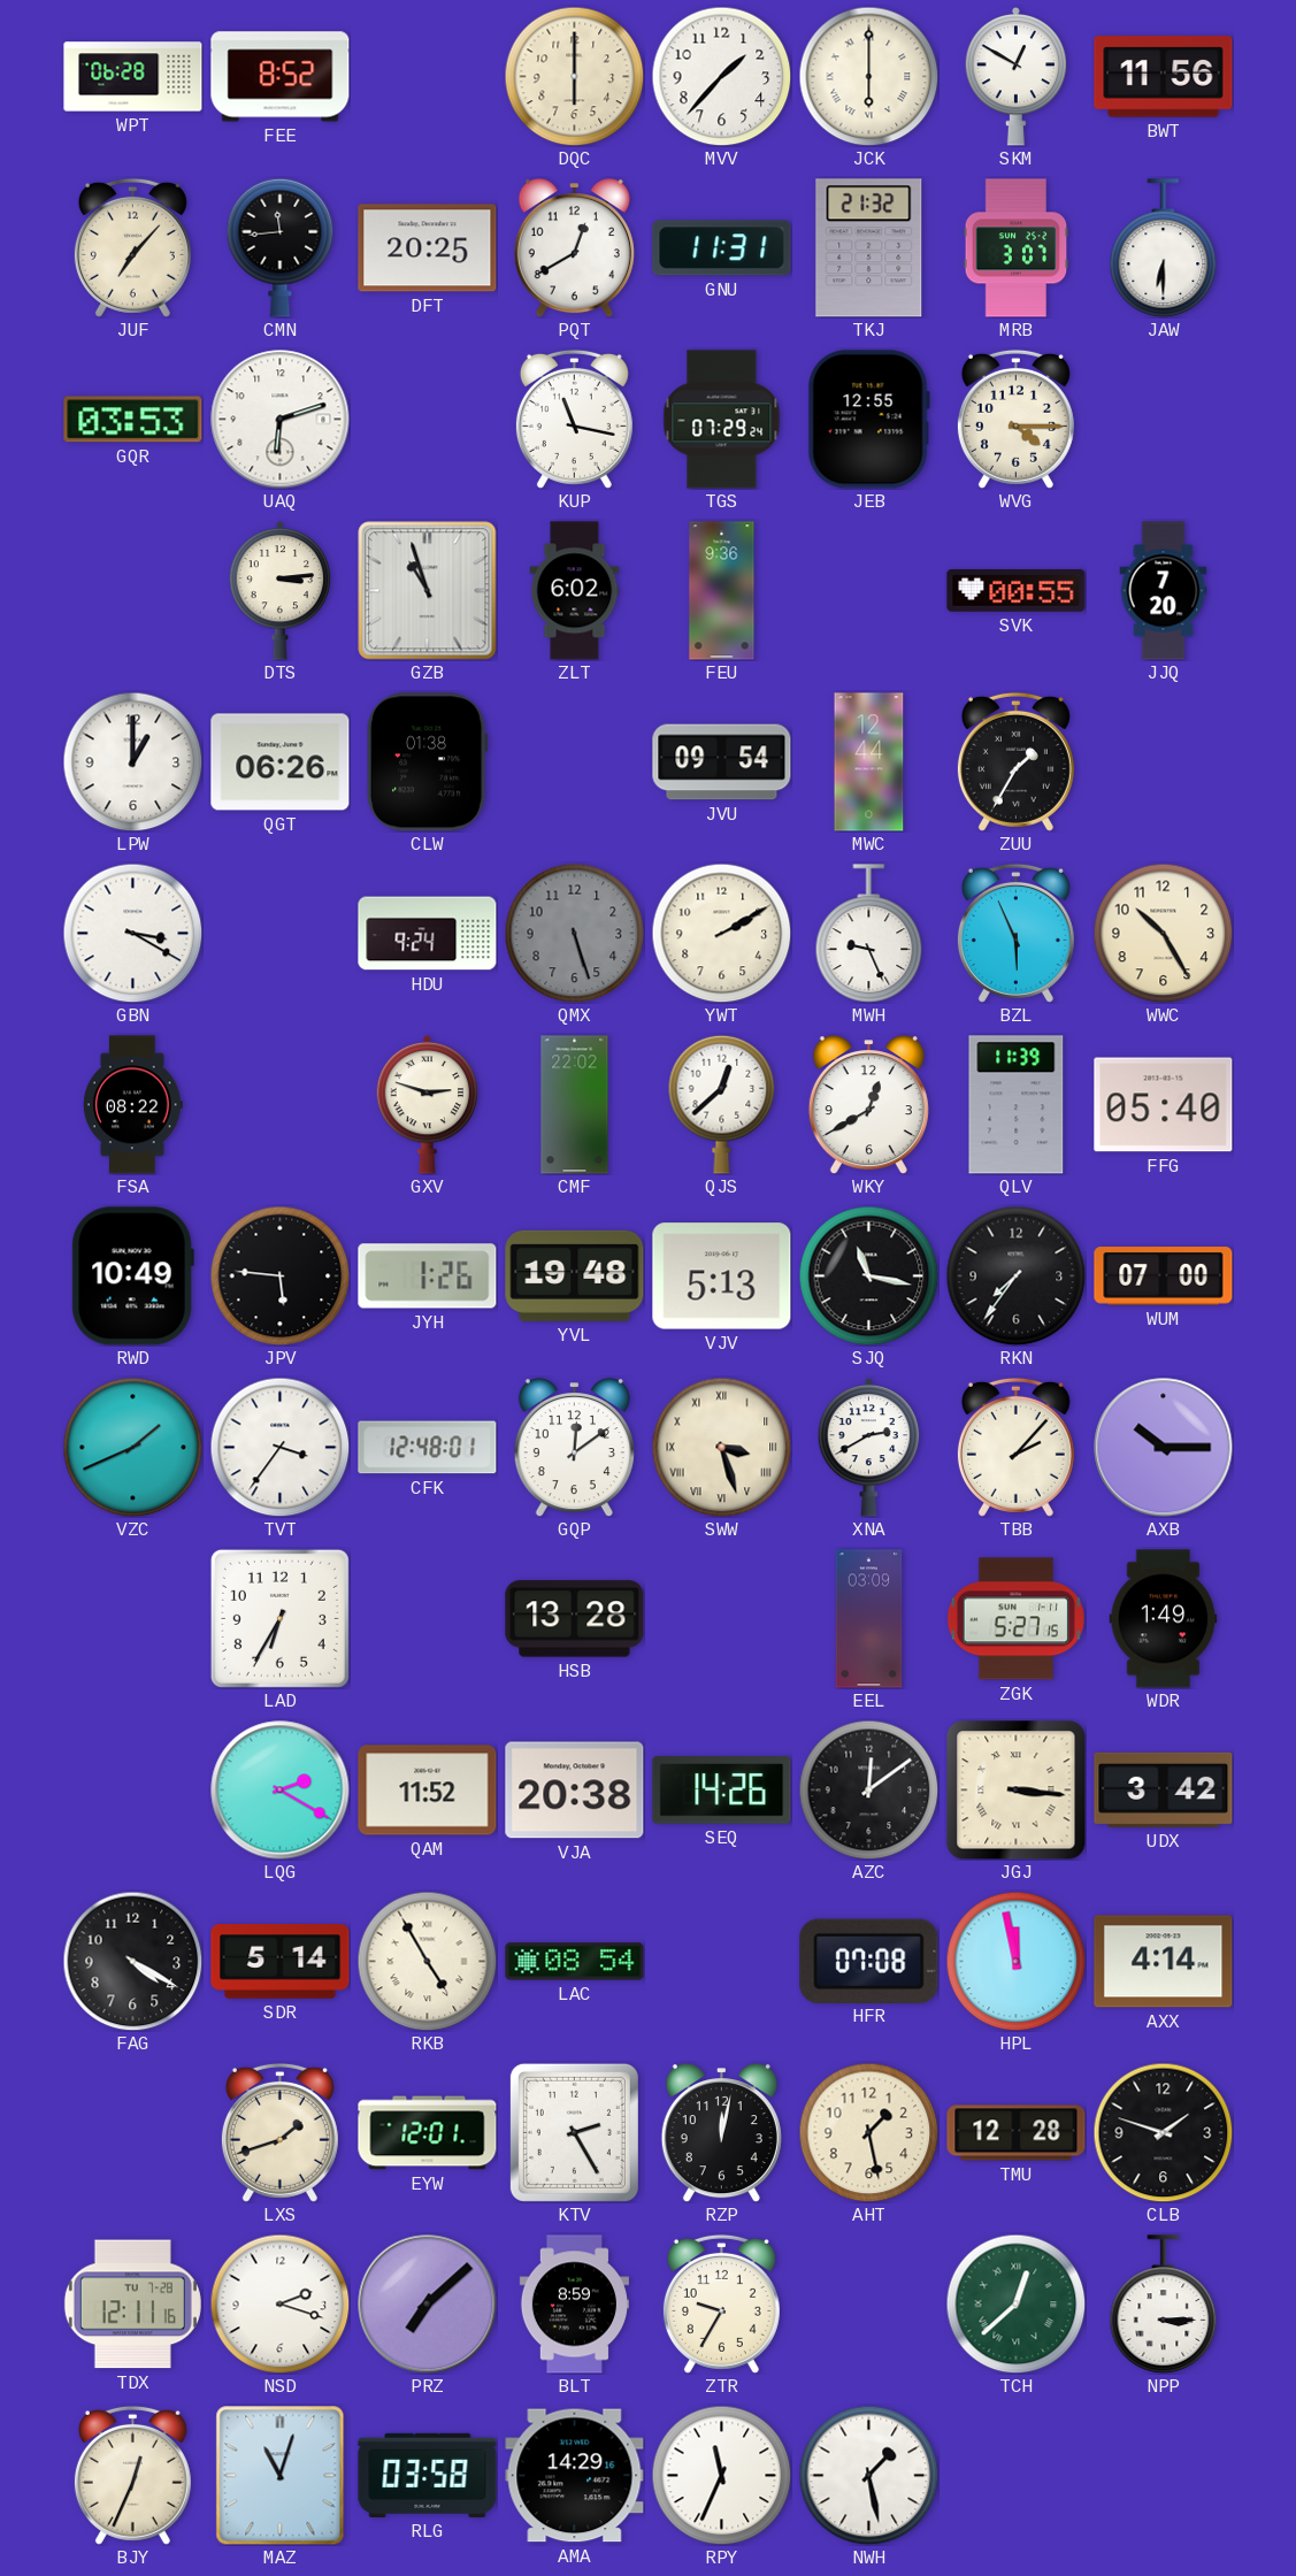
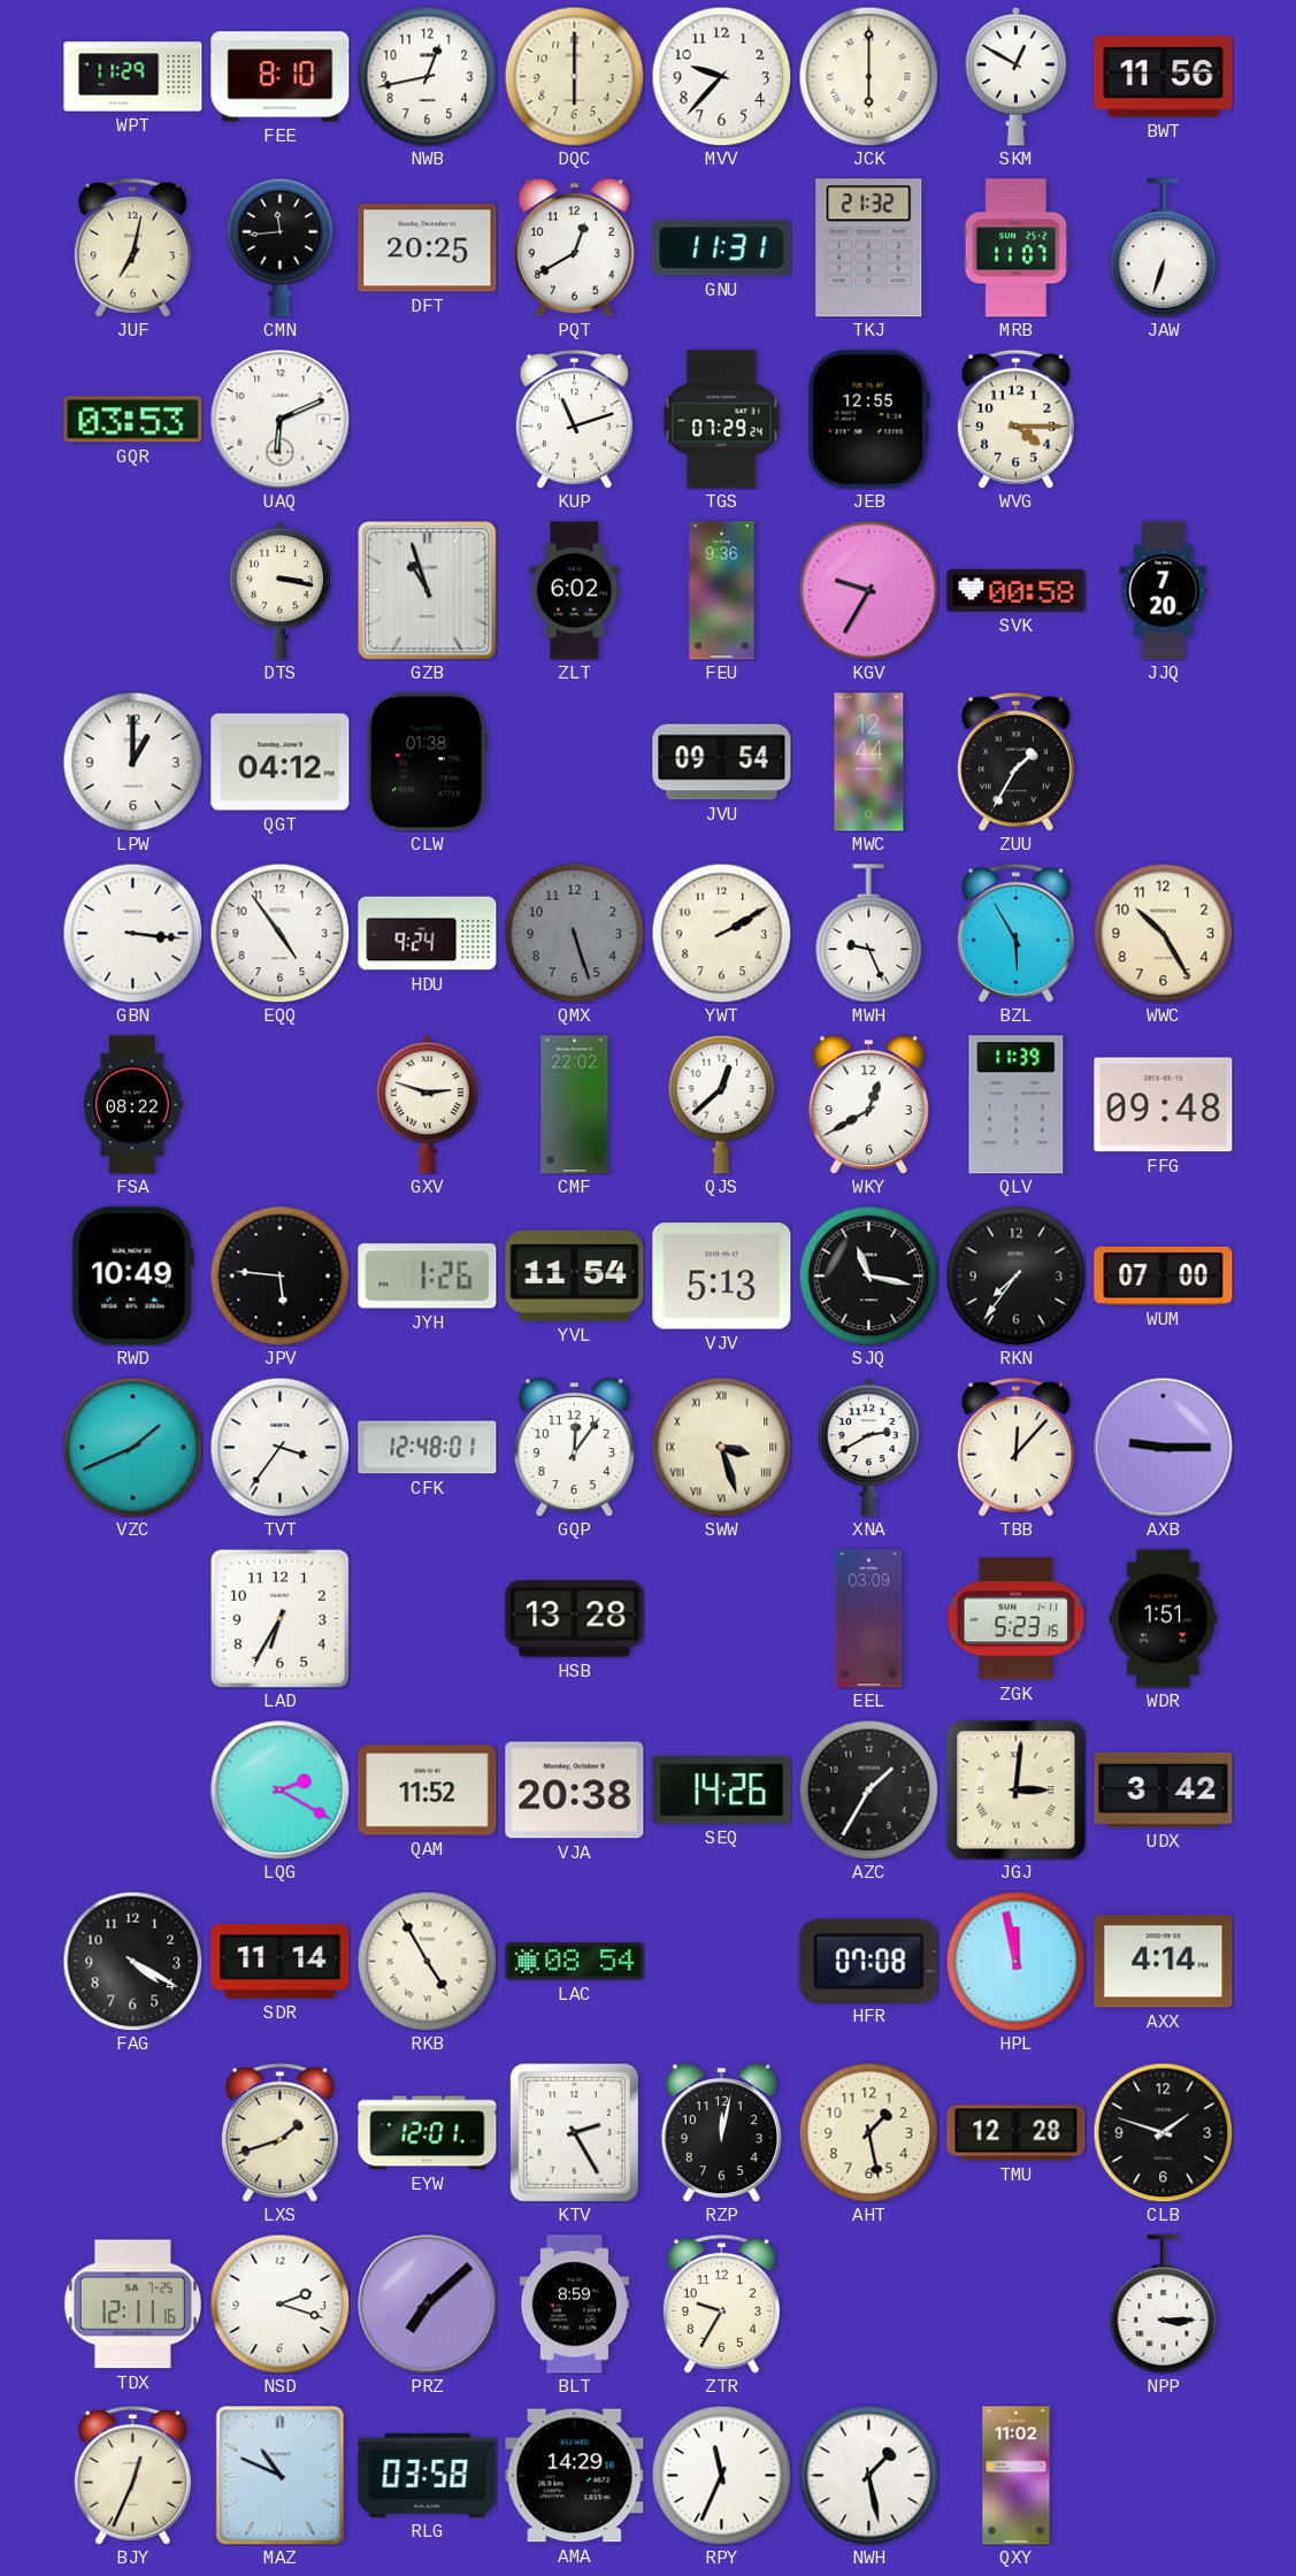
WPT: 06:28 -> 11:29
FEE: 8:52 -> 8:10
NWB: none -> 12:43
MVV: 1:37 -> 9:37
JUF: 7:07 -> 7:02
MRB: 3:07 -> 11:07
JAW: 6:30 -> 6:33
UAQ: 6:12 -> 6:11
KUP: 11:17 -> 11:12
DTS: 3:14 -> 3:17
KGV: none -> 9:35
SVK: 00:55 -> 00:58
QGT: 06:26 -> 04:12
GBN: 3:20 -> 3:16
EQQ: none -> 4:54
BZL: 5:56 -> 5:55
FFG: 05:40 -> 09:48
YVL: 19:48 -> 11:54
GQP: 12:09 -> 12:06
TBB: 2:07 -> 12:07
AXB: 10:15 -> 9:15
ZGK: 5:27 -> 5:23
WDR: 1:49 -> 1:51
AZC: 12:09 -> 1:35
JGJ: 3:16 -> 3:01
SDR: 5:14 -> 11:14
TDX date: TU 7-28 -> SA 7-25
TCH: 12:38 -> none
MAZ: 11:03 -> 10:49
QXY: none -> 11:02
